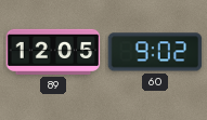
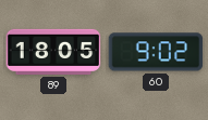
89: 12:05 -> 18:05
